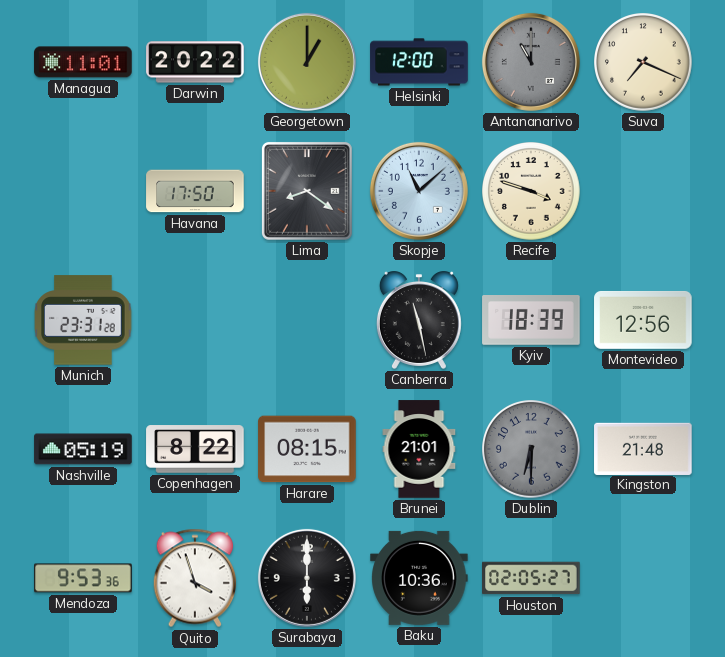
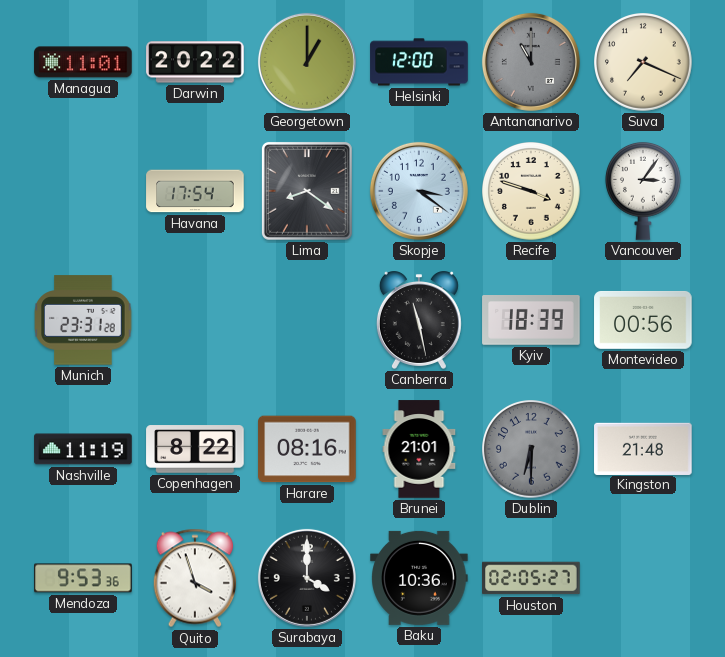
Havana: 17:50 -> 17:54
Skopje: 11:08 -> 3:21
Vancouver: none -> 3:06
Montevideo: 12:56 -> 00:56
Nashville: 05:19 -> 11:19
Harare: 08:15 -> 08:16
Surabaya: 6:00 -> 4:00
